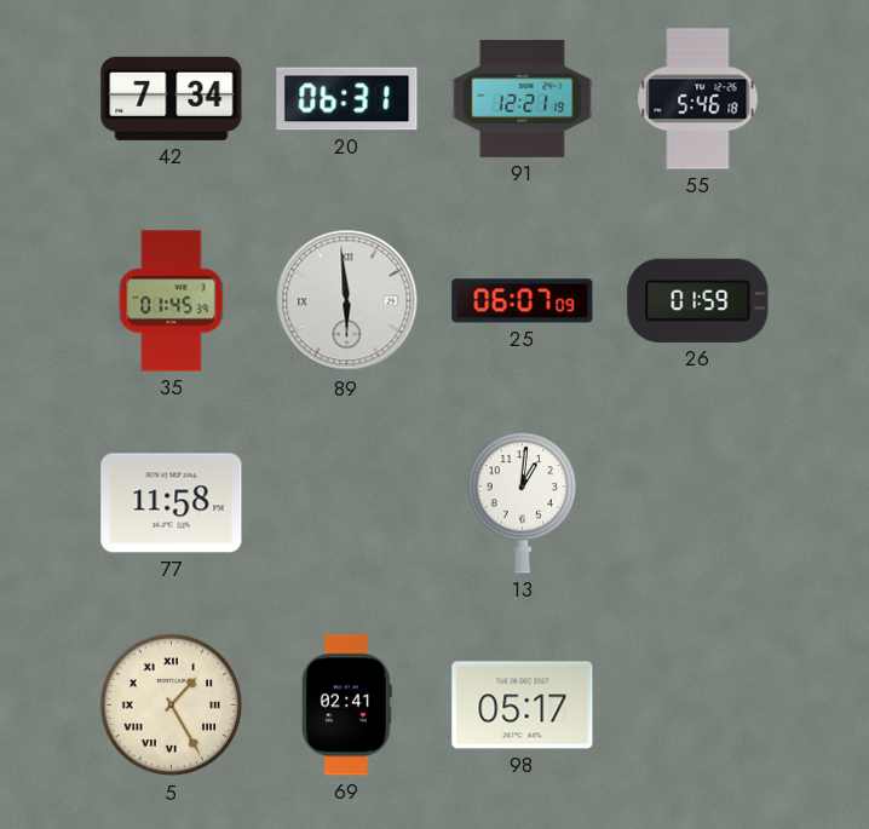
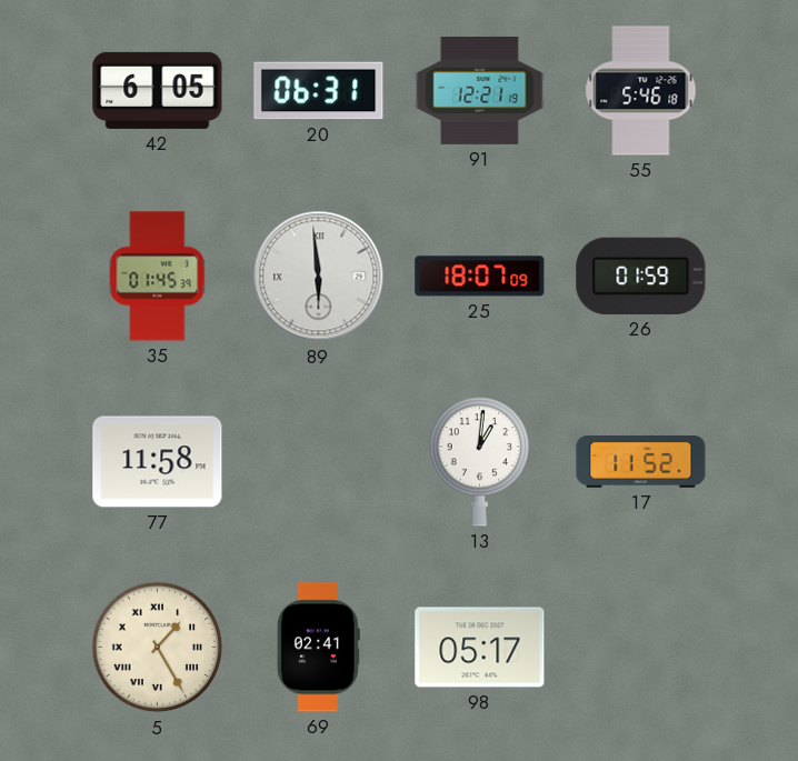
42: 7:34 -> 6:05
25: 06:07 -> 18:07
17: none -> 11:52
